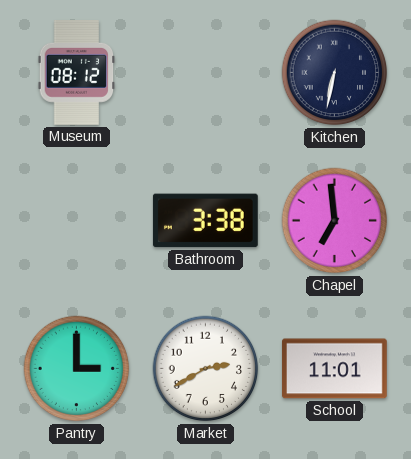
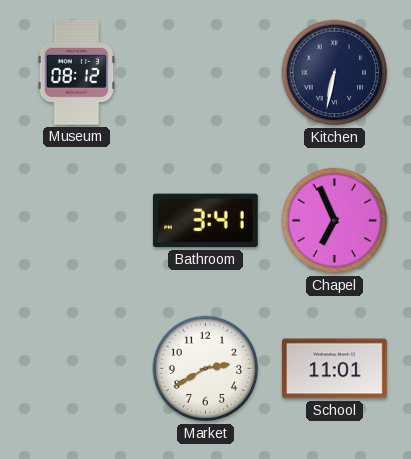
Bathroom: 3:38 -> 3:41
Chapel: 6:59 -> 6:56
Pantry: 3:00 -> none
